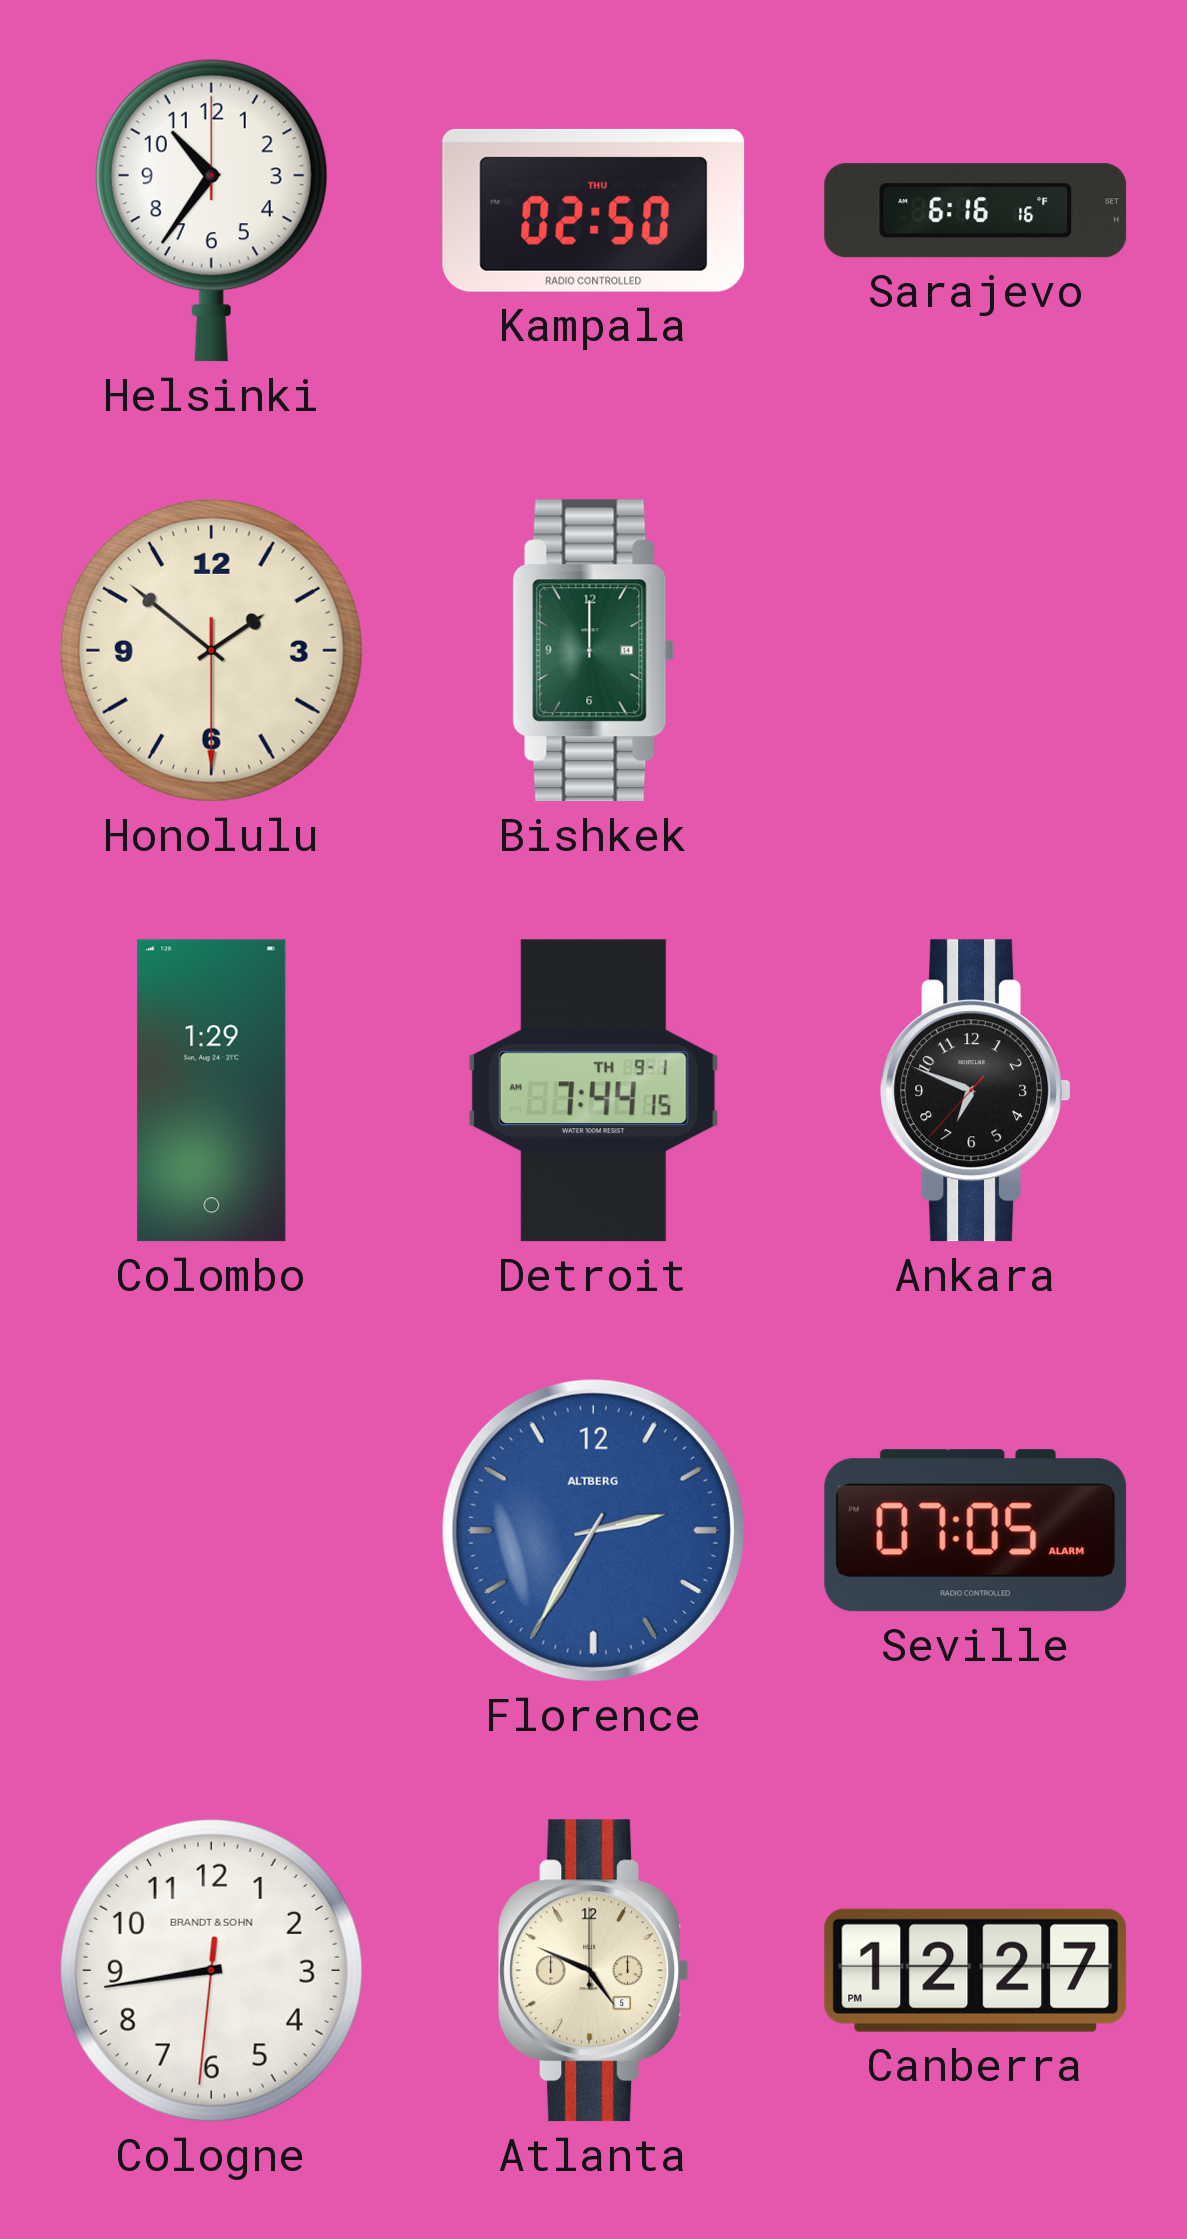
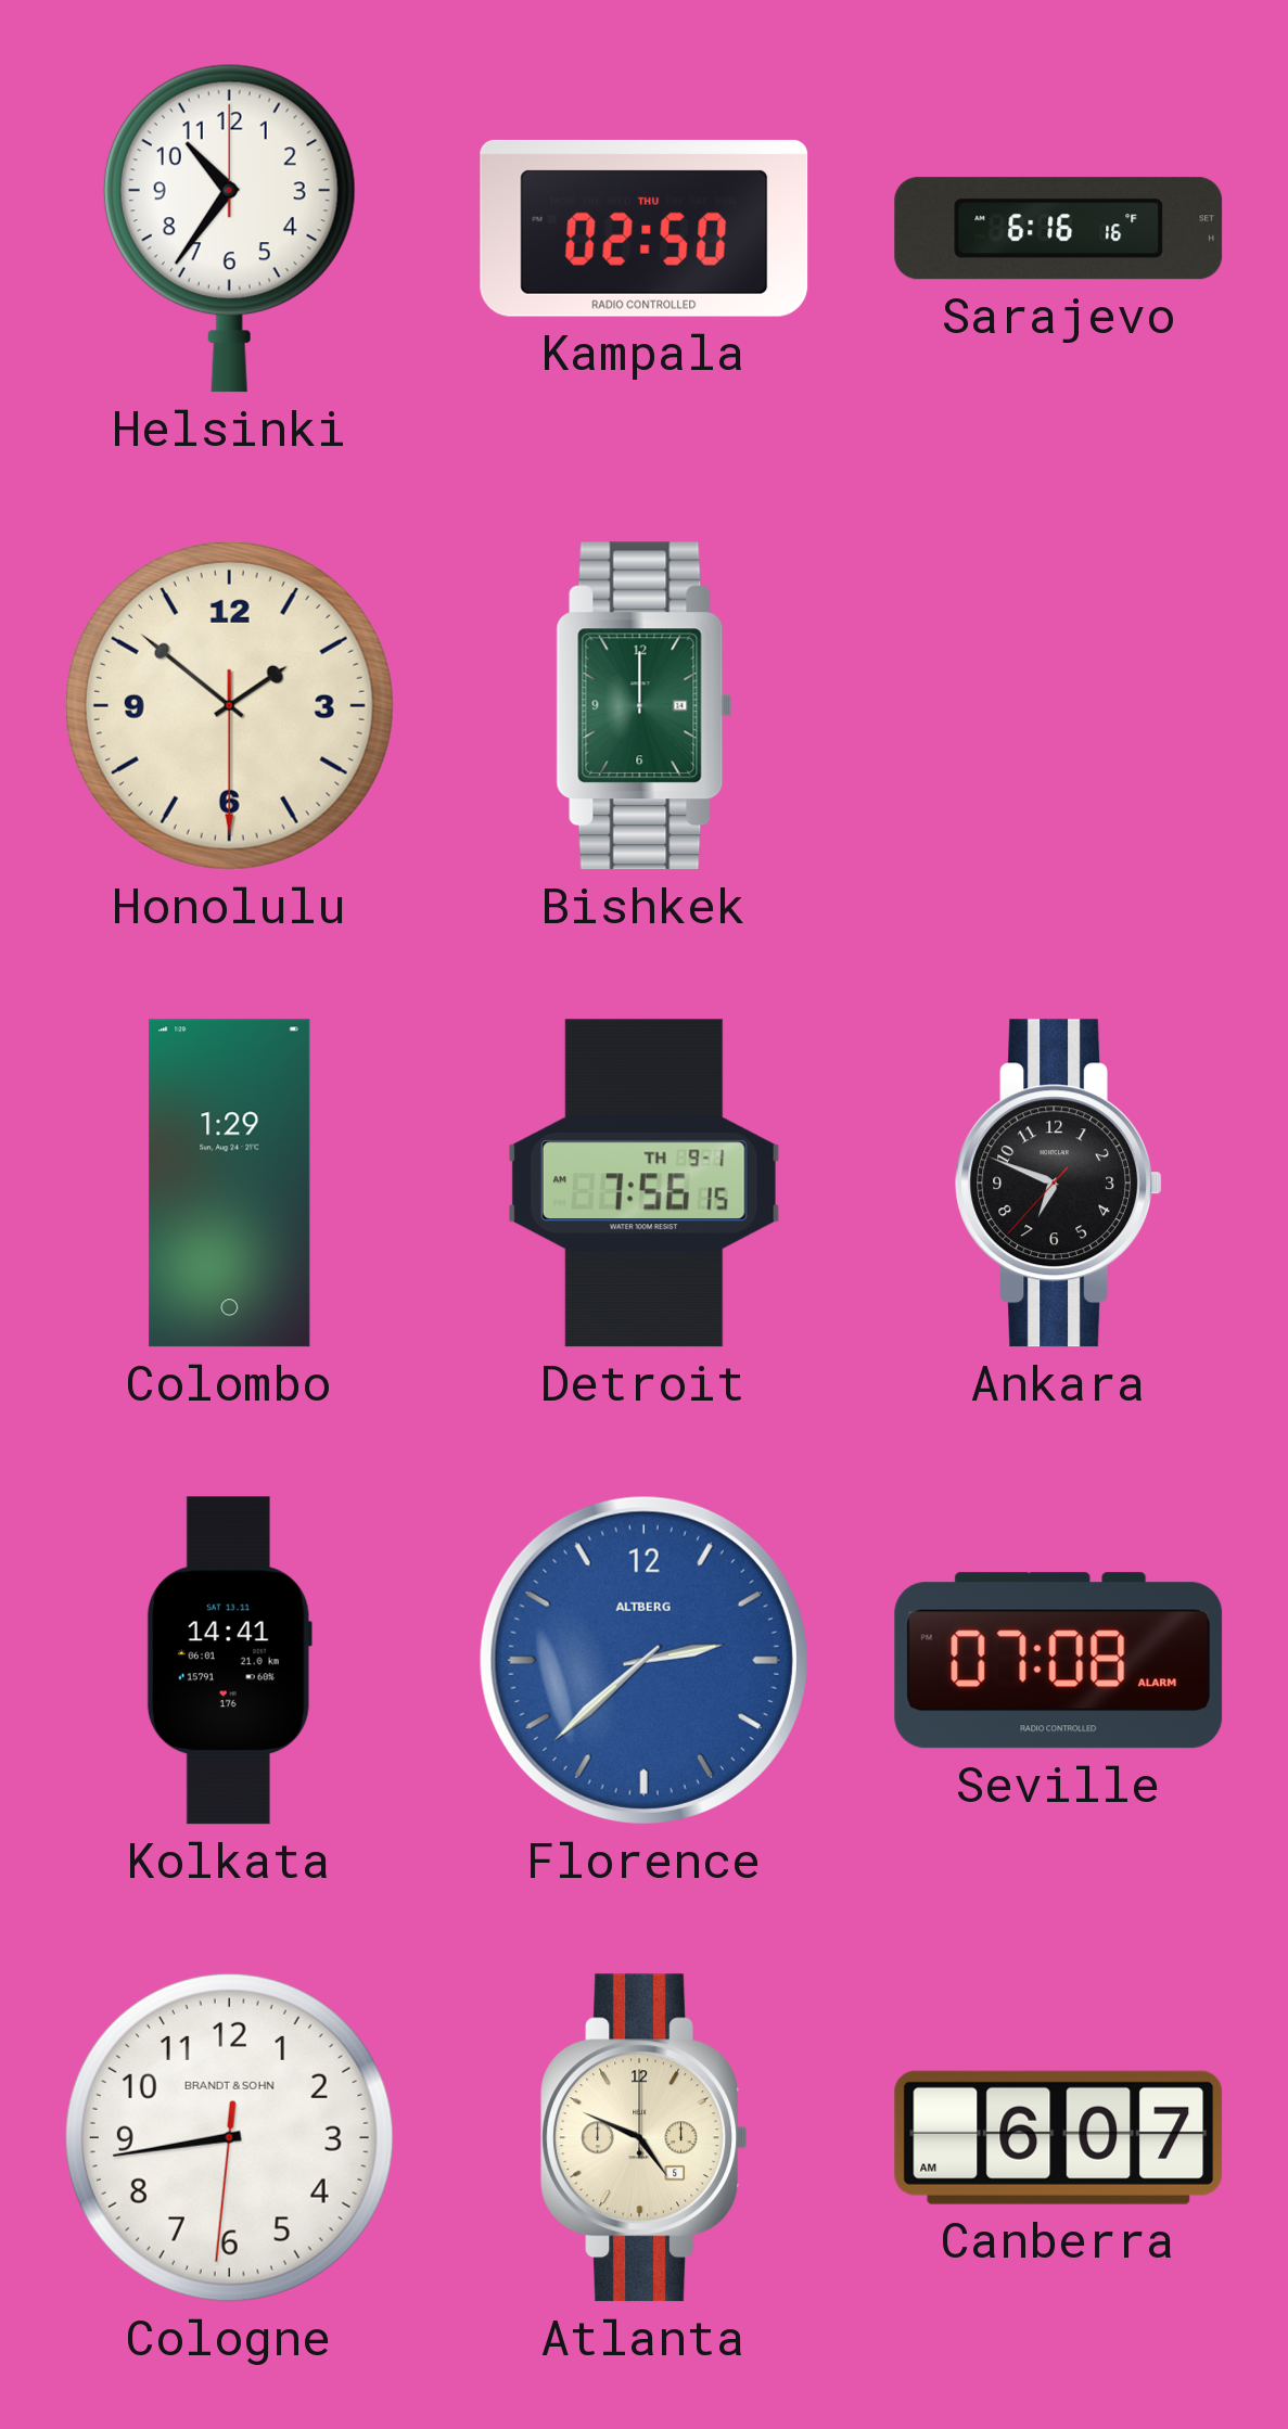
Detroit: 7:44 -> 7:56
Kolkata: none -> 14:41
Florence: 2:35 -> 2:38
Seville: 07:05 -> 07:08
Canberra: 12:27 -> 6:07
